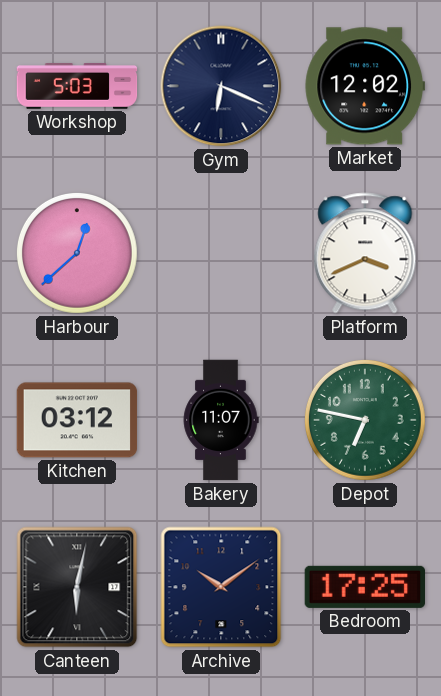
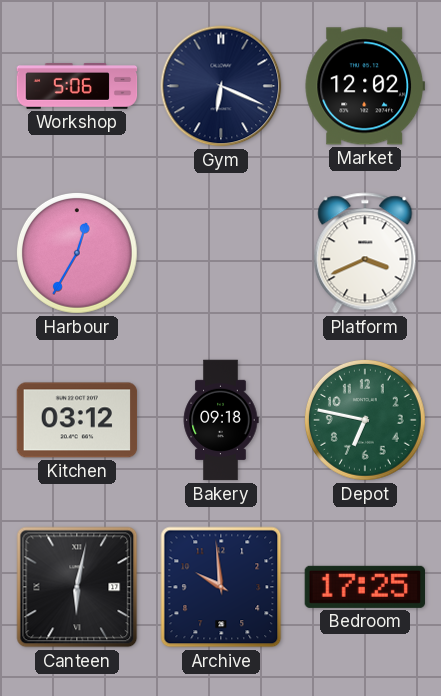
Workshop: 5:03 -> 5:06
Harbour: 12:38 -> 12:35
Bakery: 11:07 -> 09:18
Archive: 10:09 -> 9:59
